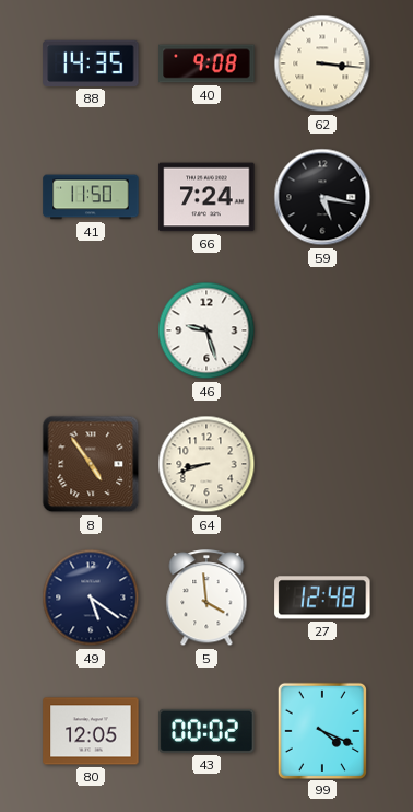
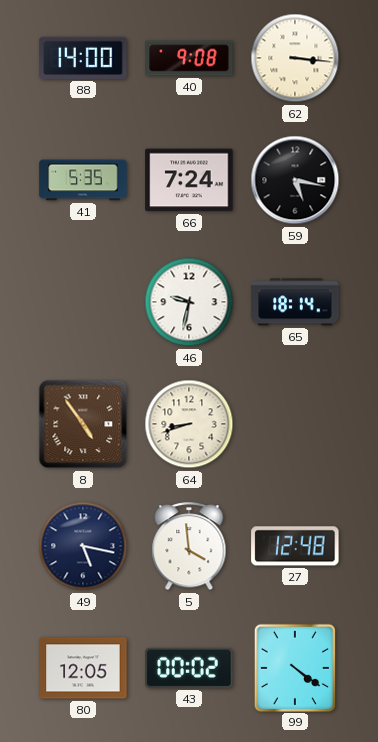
88: 14:35 -> 14:00
41: 11:50 -> 5:35
46: 9:27 -> 9:32
65: none -> 18:14
49: 5:21 -> 5:17
99: 4:19 -> 4:21
